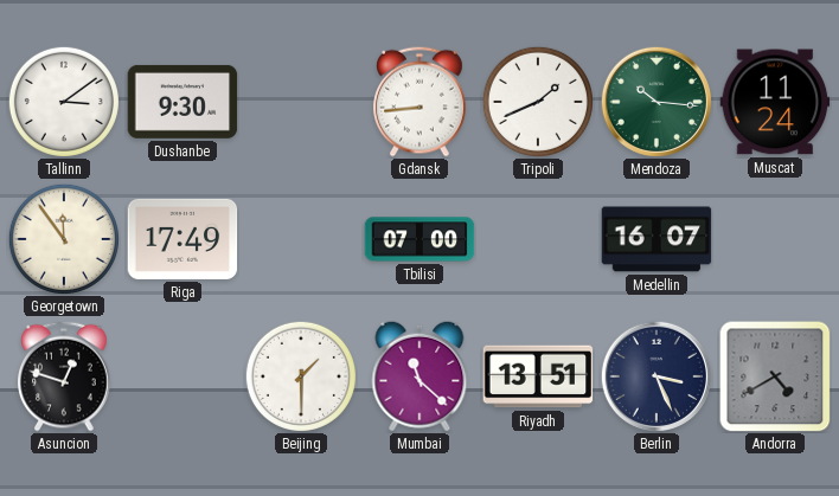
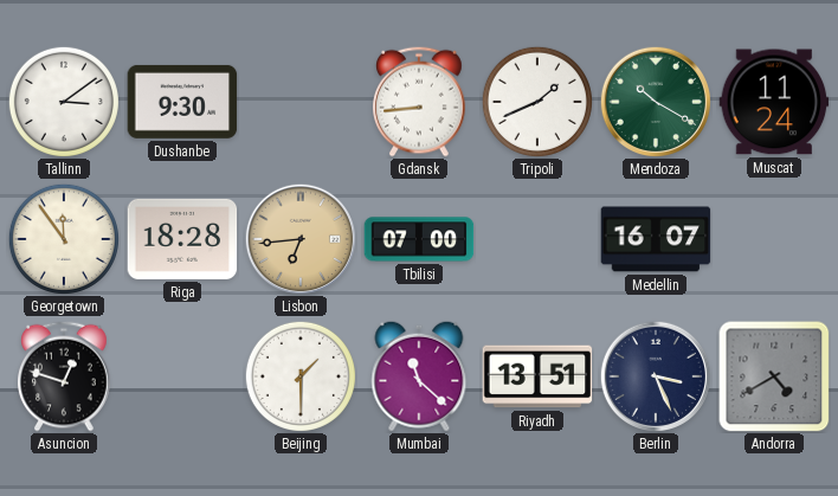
Mendoza: 10:16 -> 10:20
Riga: 17:49 -> 18:28
Lisbon: none -> 6:44
